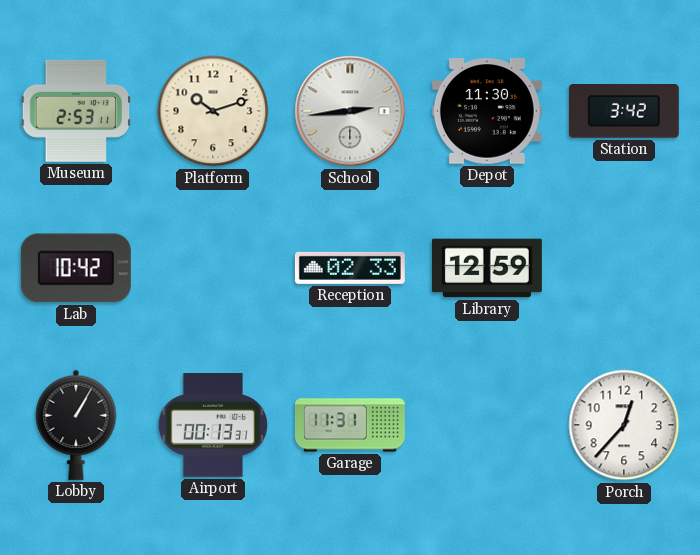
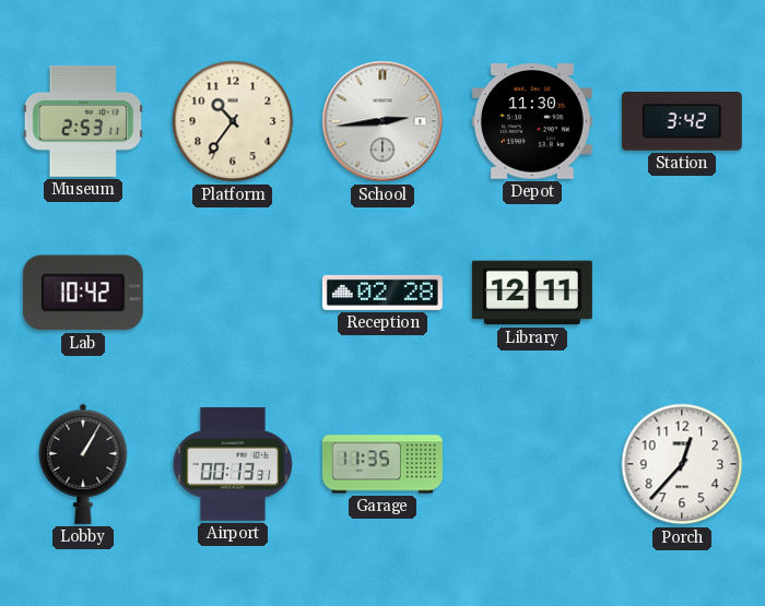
Platform: 10:12 -> 10:36
Reception: 02:33 -> 02:28
Library: 12:59 -> 12:11
Garage: 11:31 -> 11:35
